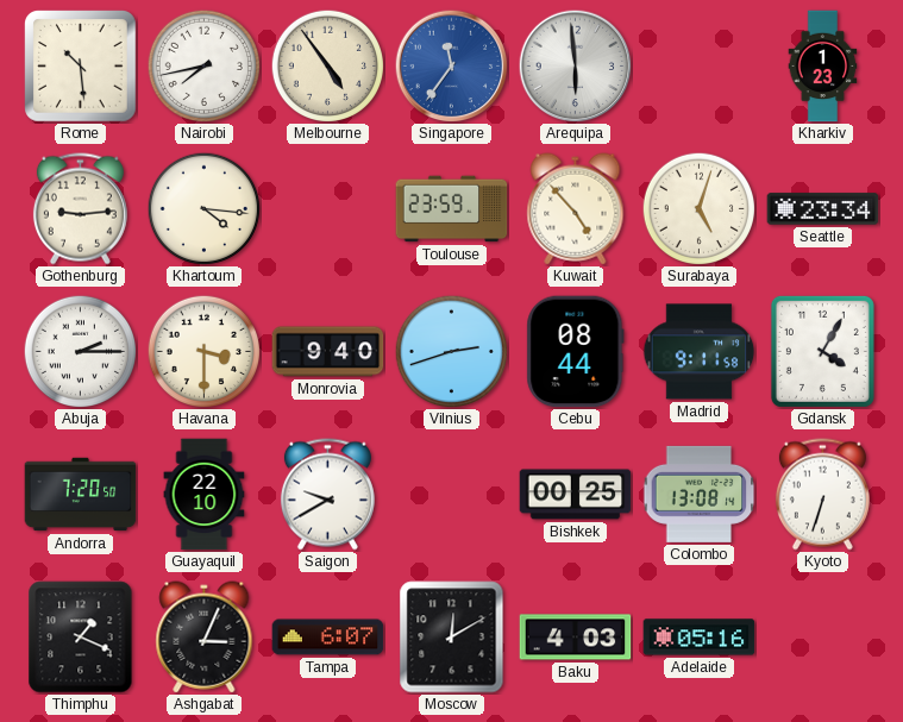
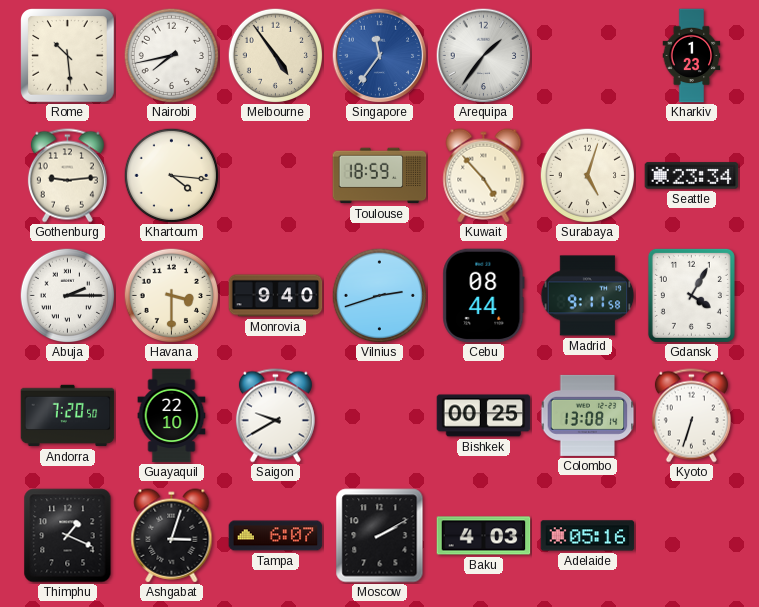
Arequipa: 5:59 -> 1:36
Toulouse: 23:59 -> 18:59
Ashgabat: 3:04 -> 3:03
Moscow: 12:10 -> 2:10
